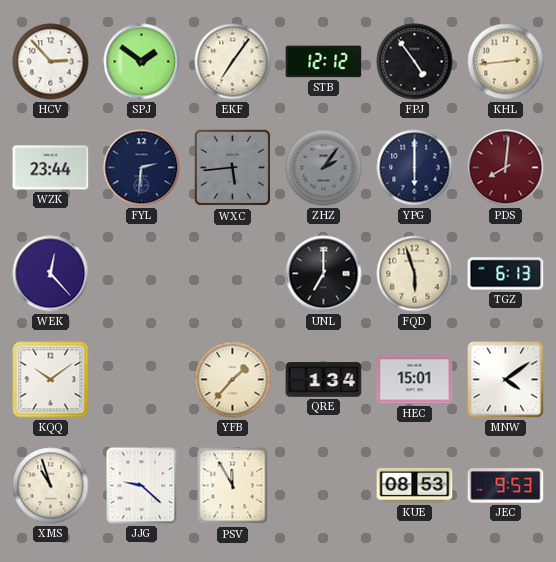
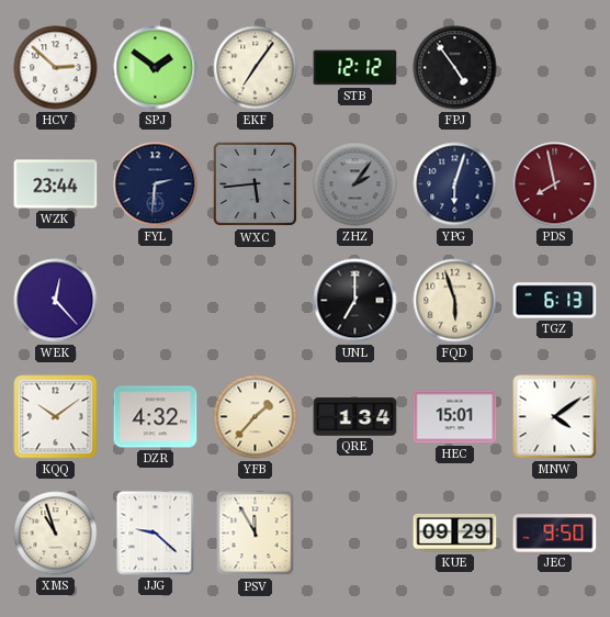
HCV: 2:53 -> 2:52
KHL: 2:44 -> none
YPG: 6:00 -> 6:03
PDS: 8:01 -> 7:58
DZR: none -> 4:32
KUE: 08:53 -> 09:29
JEC: 9:53 -> 9:50
